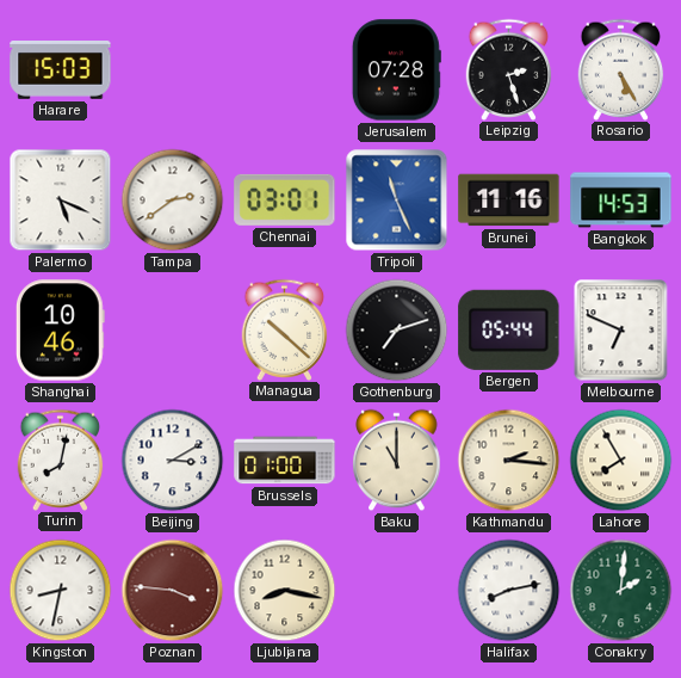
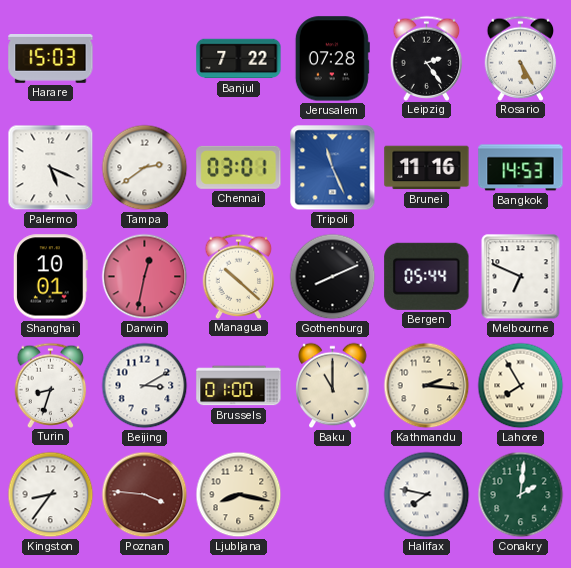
Banjul: none -> 7:22
Leipzig: 2:27 -> 2:24
Shanghai: 10:46 -> 10:01
Darwin: none -> 12:32
Gothenburg: 7:12 -> 8:11
Turin: 8:02 -> 8:33
Kingston: 8:32 -> 8:36
Halifax: 8:13 -> 7:47
